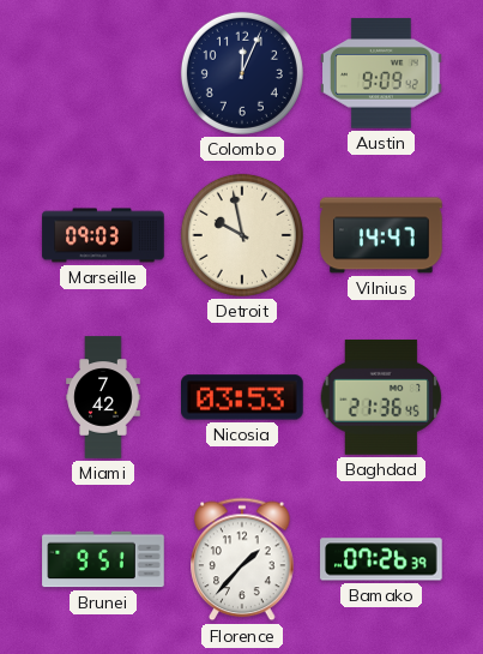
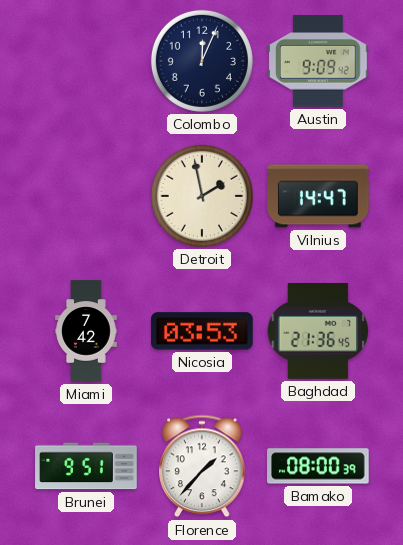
Marseille: 09:03 -> none
Detroit: 9:58 -> 1:58
Bamako: 07:26 -> 08:00
